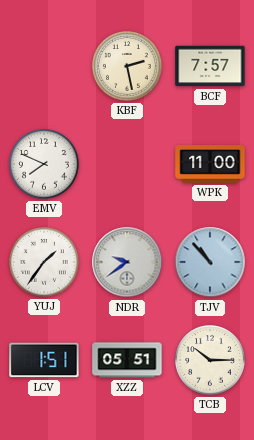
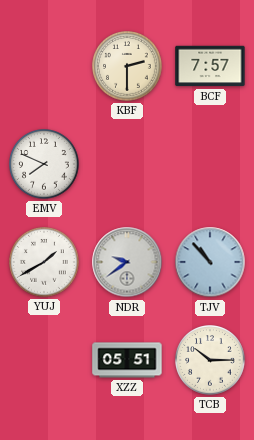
KBF: 2:28 -> 2:30
WPK: 11:00 -> none
YUJ: 1:36 -> 1:40
LCV: 1:51 -> none
